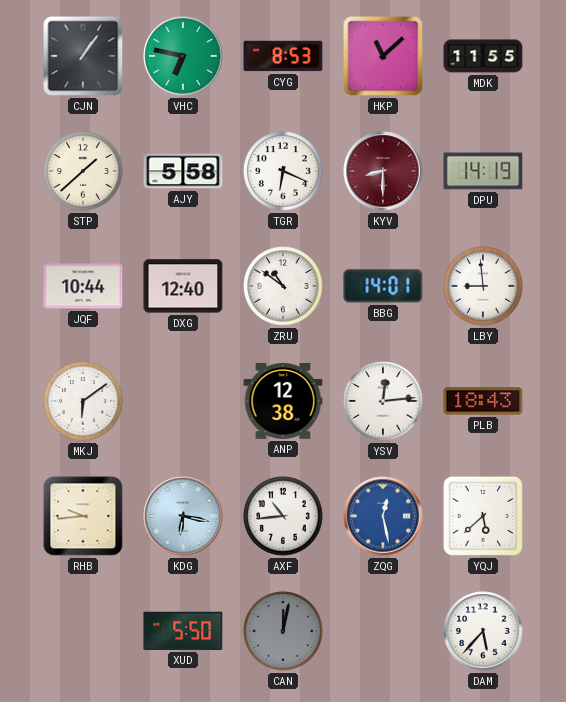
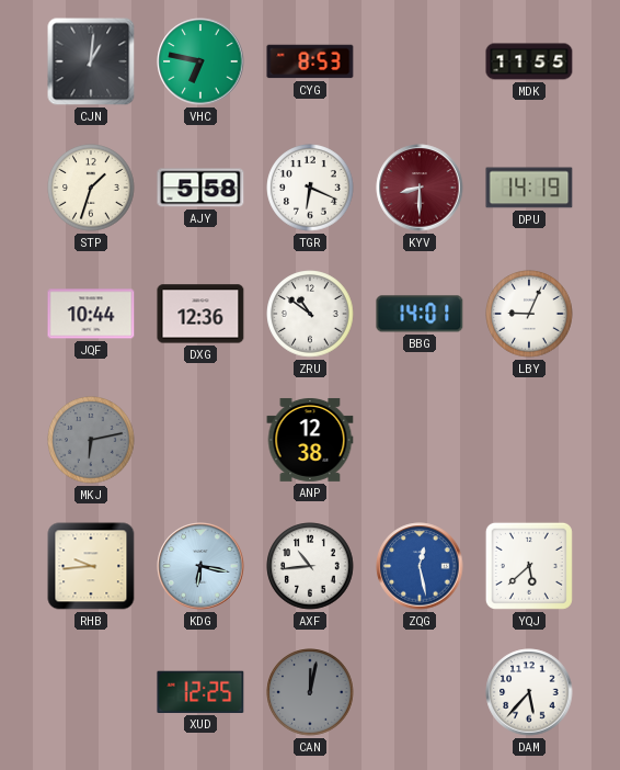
CJN: 1:06 -> 1:01
HKP: 11:08 -> none
STP: 1:38 -> 1:33
DXG: 12:40 -> 12:36
LBY: 8:59 -> 9:04
MKJ: 6:09 -> 6:13
MKJ dial: white -> grey
YSV: 12:14 -> none
PLB: 18:43 -> none
XUD: 5:50 -> 12:25
